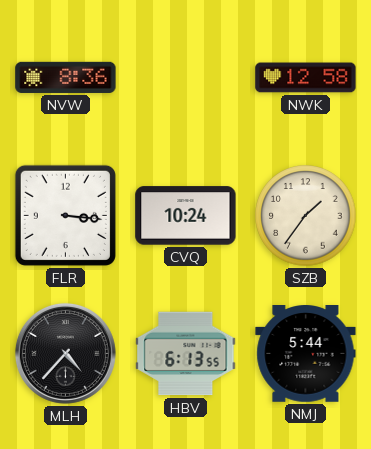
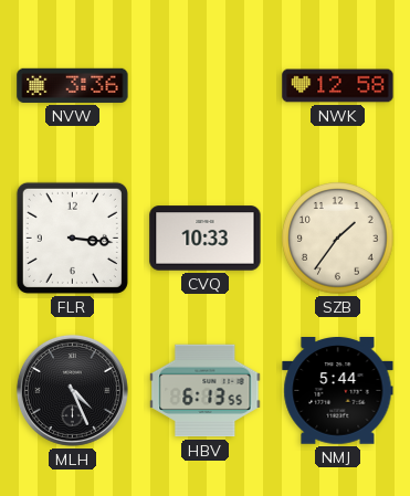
NVW: 8:36 -> 3:36
CVQ: 10:24 -> 10:33
MLH: 4:37 -> 4:26
